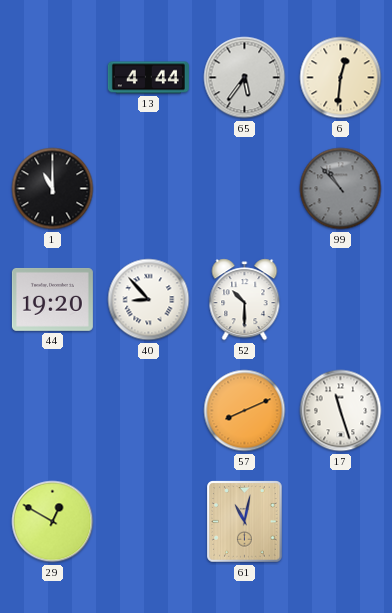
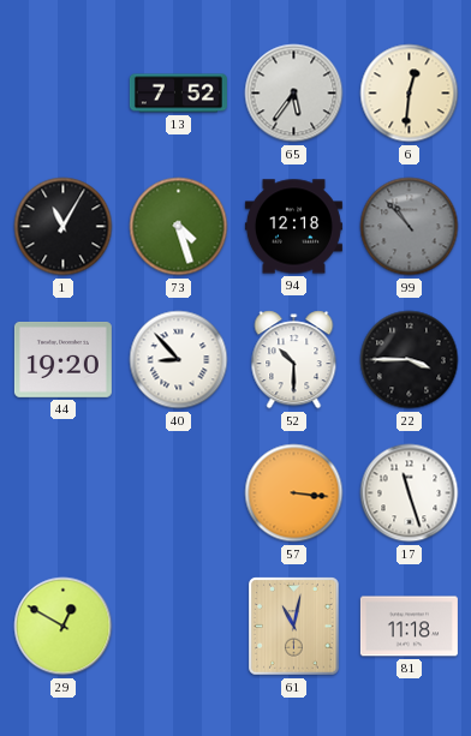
13: 4:44 -> 7:52
1: 11:00 -> 11:05
73: none -> 4:27
94: none -> 12:18
22: none -> 3:45
57: 8:11 -> 3:16
81: none -> 11:18
